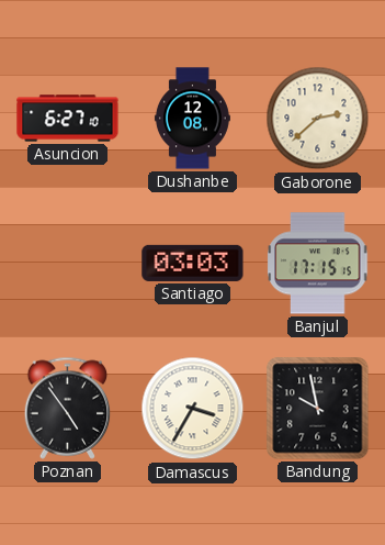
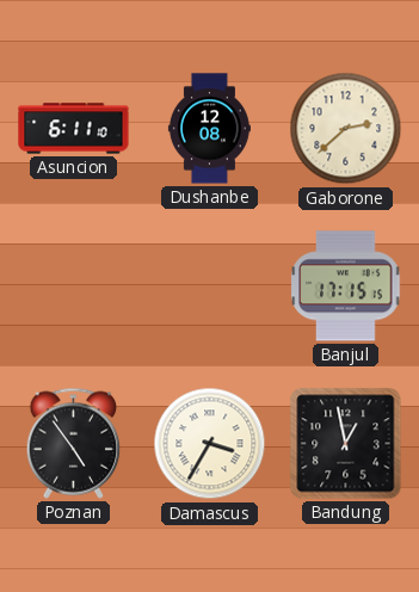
Asuncion: 6:27 -> 6:11
Santiago: 03:03 -> none
Bandung: 9:58 -> 12:58
